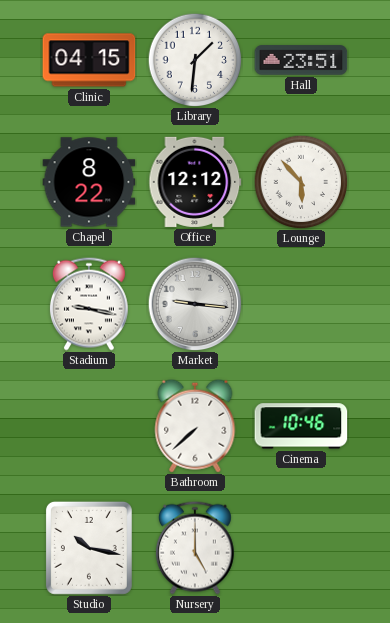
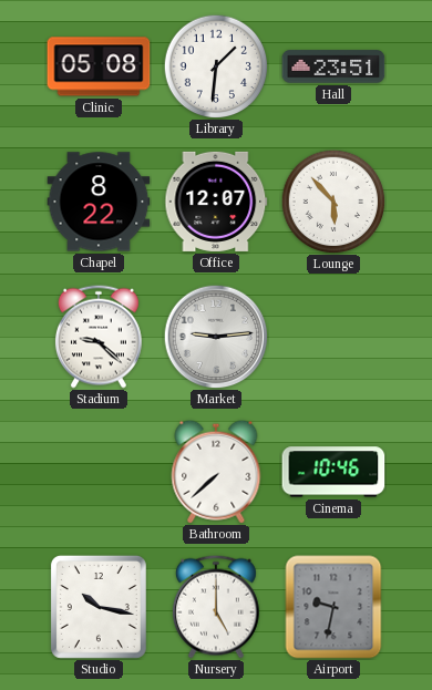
Clinic: 04:15 -> 05:08
Office: 12:12 -> 12:07
Stadium: 9:17 -> 9:22
Market: 9:16 -> 9:14
Airport: none -> 9:32
